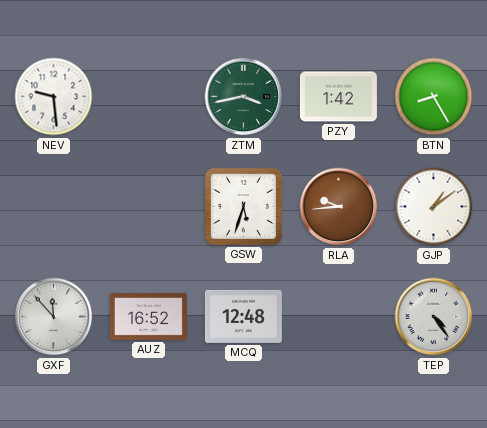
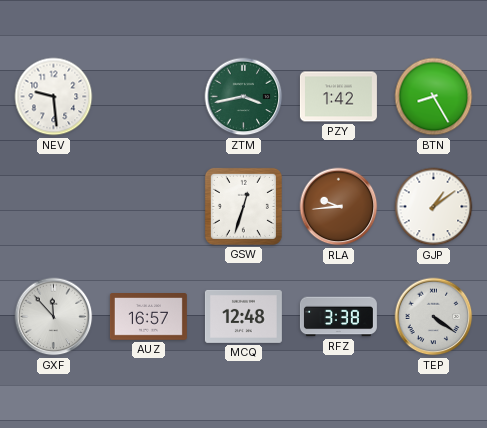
GSW: 5:33 -> 12:33
AUZ: 16:52 -> 16:57
RFZ: none -> 3:38
TEP: 4:24 -> 4:21
